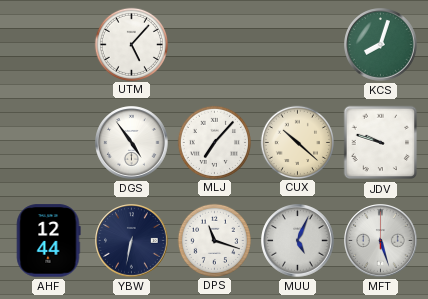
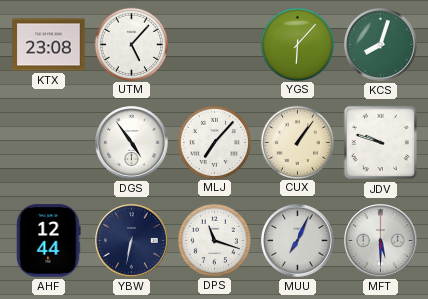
KTX: none -> 23:08
YGS: none -> 6:07
CUX: 10:22 -> 1:06
MUU: 5:04 -> 7:04
MFT: 5:27 -> 5:30
